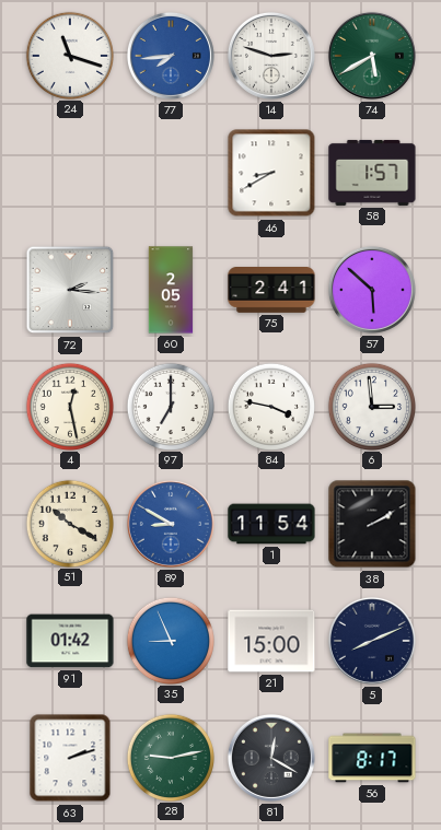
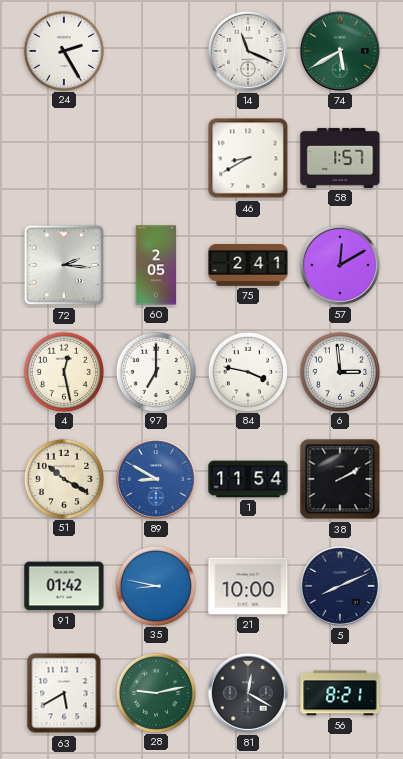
24: 11:18 -> 2:25
77: 7:44 -> none
14: 2:48 -> 11:19
57: 5:52 -> 12:10
35: 8:56 -> 8:47
21: 15:00 -> 10:00
63: 2:12 -> 5:40
56: 8:17 -> 8:21
